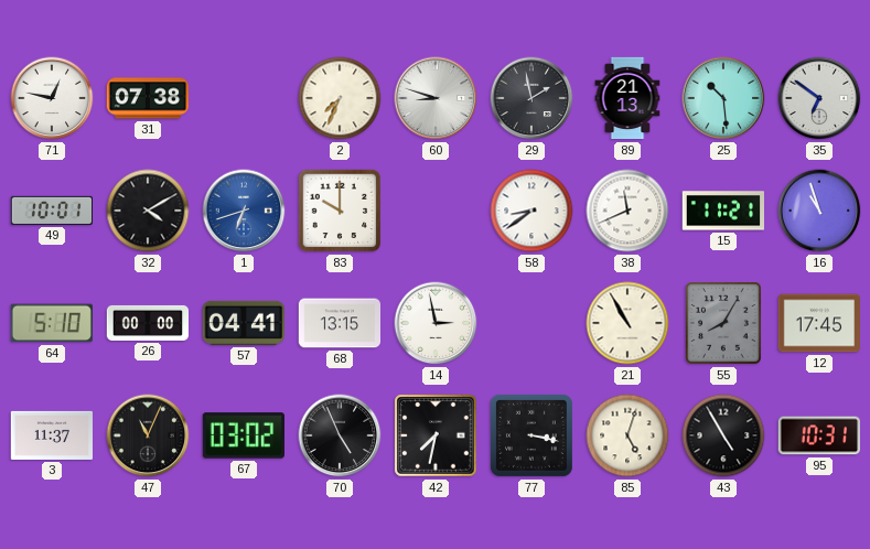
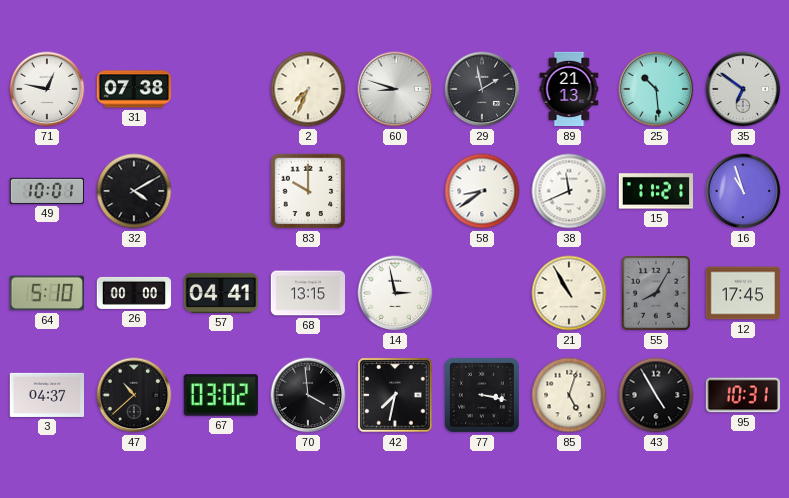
1: 6:42 -> none
3: 11:37 -> 04:37
47: 11:04 -> 10:38
70: 4:56 -> 3:59
